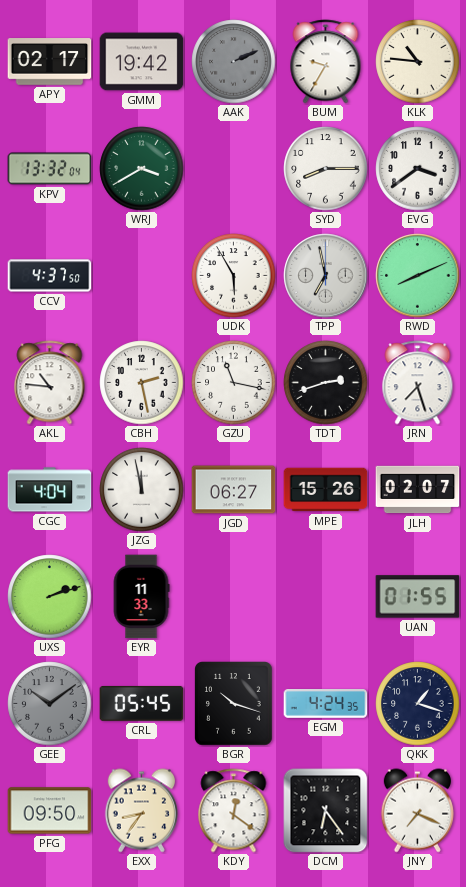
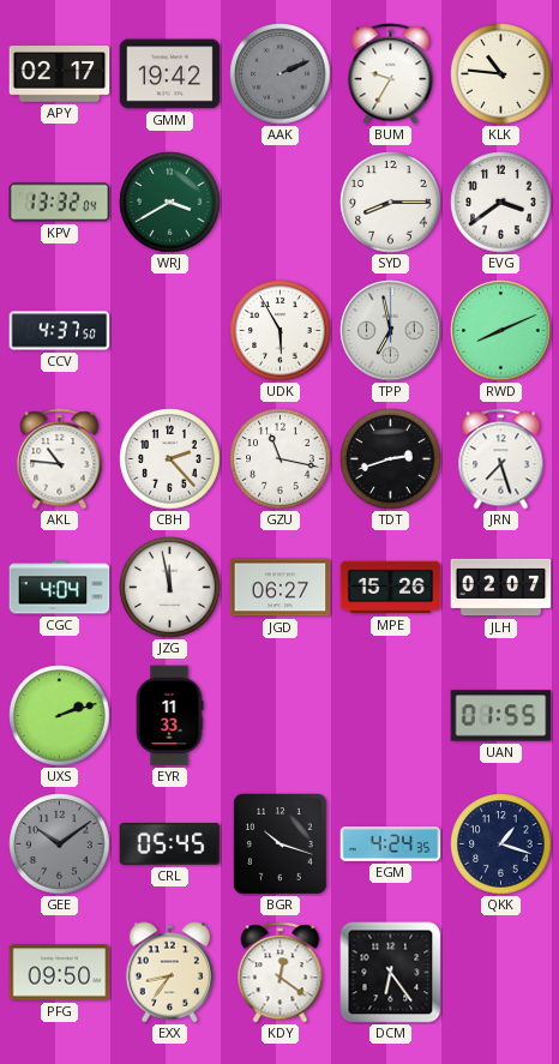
CBH: 2:28 -> 2:23
JNY: 7:19 -> none
